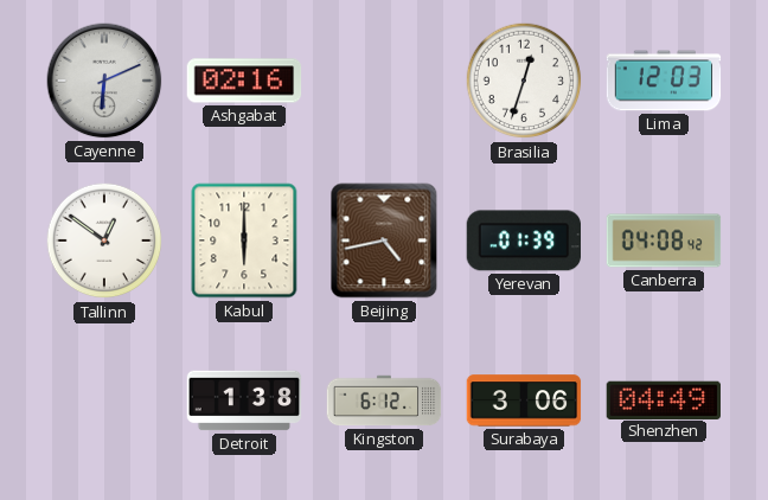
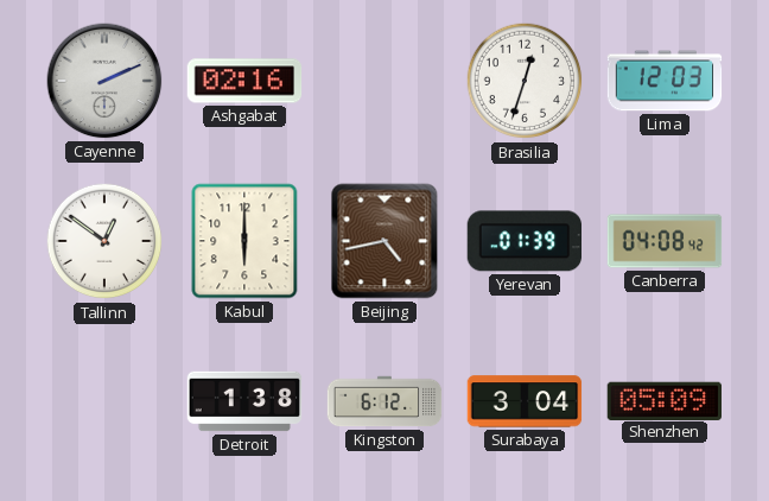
Cayenne: 6:11 -> 2:11
Surabaya: 3:06 -> 3:04
Shenzhen: 04:49 -> 05:09
